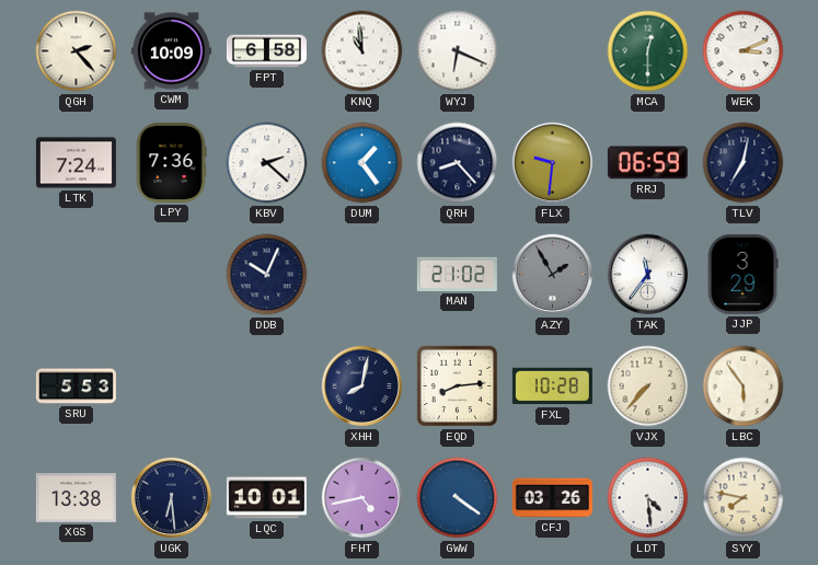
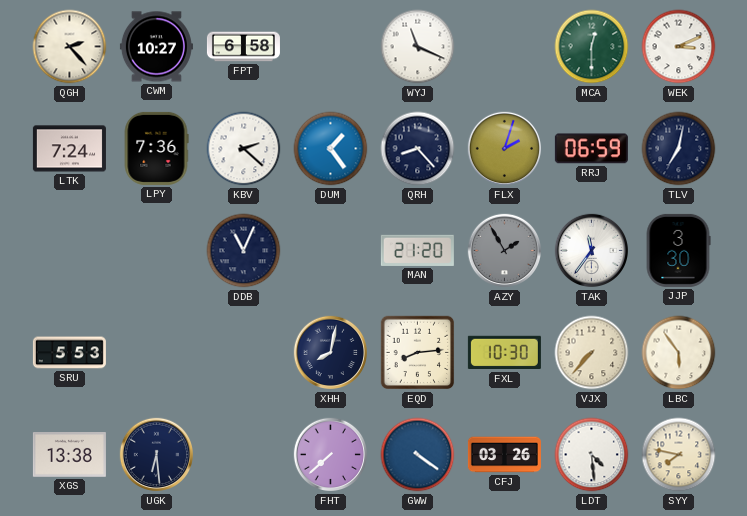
CWM: 10:09 -> 10:27
KNQ: 10:59 -> none
WYJ: 6:19 -> 11:19
FLX: 9:31 -> 2:03
DDB: 10:04 -> 11:04
MAN: 21:02 -> 21:20
JJP: 3:29 -> 3:30
FXL: 10:28 -> 10:30
LQC: 10:01 -> none
FHT: 4:43 -> 7:38
